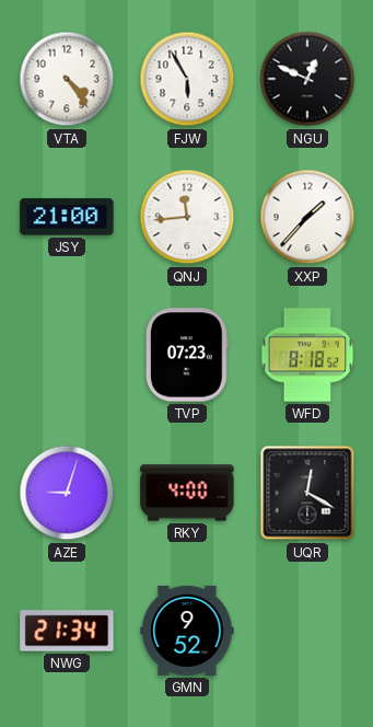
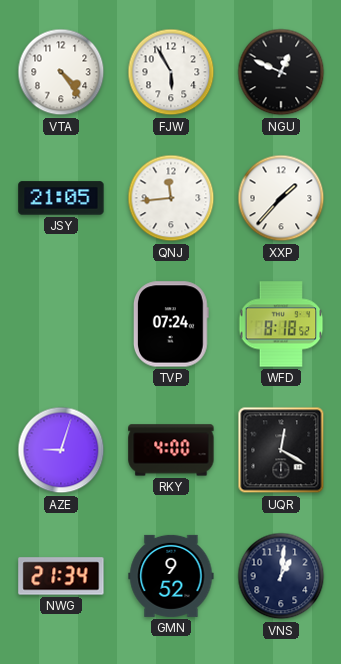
JSY: 21:00 -> 21:05
TVP: 07:23 -> 07:24
VNS: none -> 1:01
